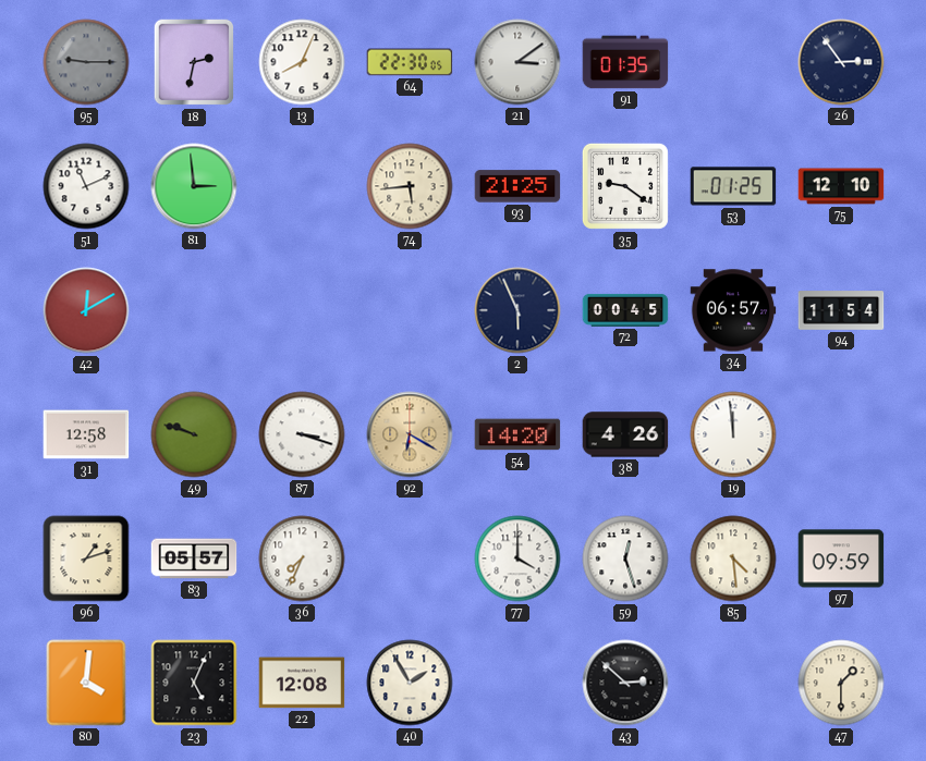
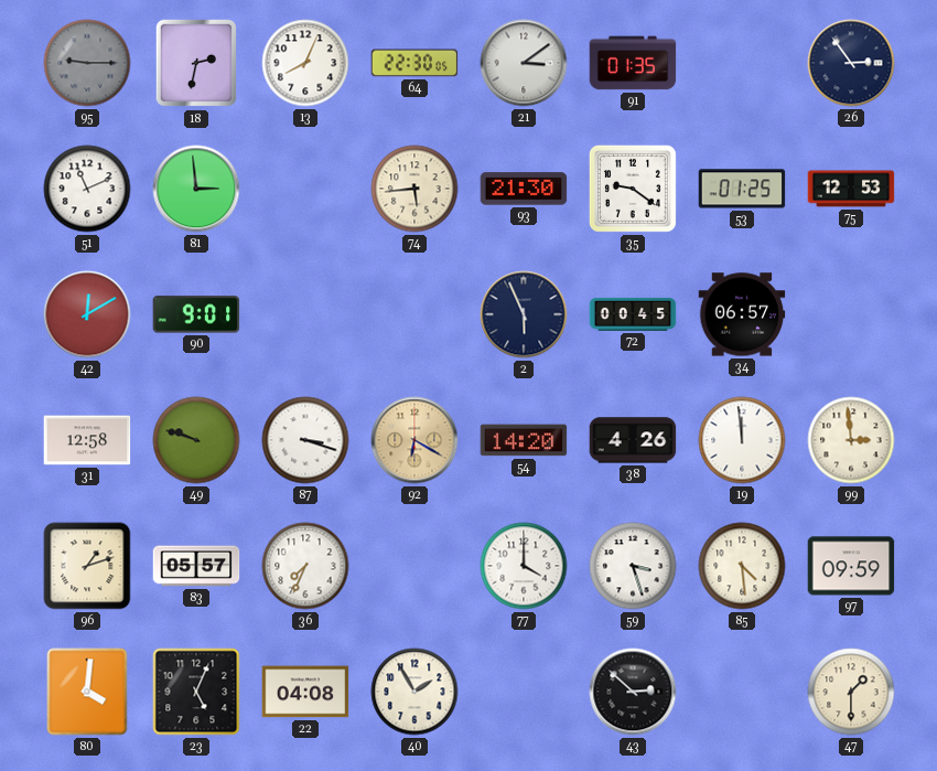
93: 21:25 -> 21:30
75: 12:10 -> 12:53
90: none -> 9:01
94: 11:54 -> none
99: none -> 2:59
59: 12:27 -> 3:27
22: 12:08 -> 04:08
